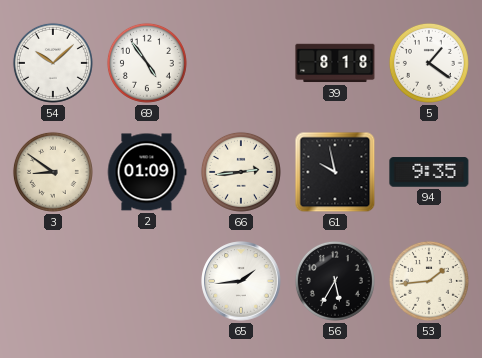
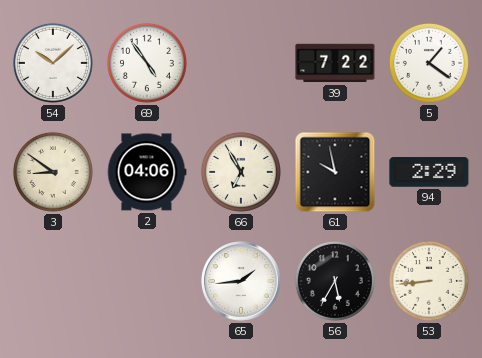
39: 8:18 -> 7:22
2: 01:09 -> 04:06
66: 2:44 -> 6:55
94: 9:35 -> 2:29
53: 1:44 -> 8:44
